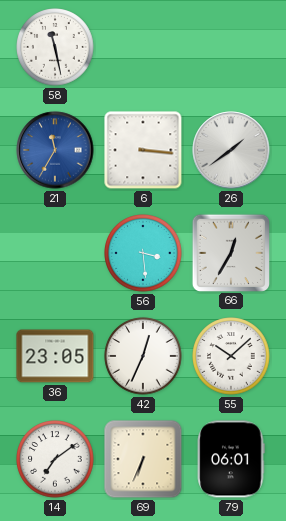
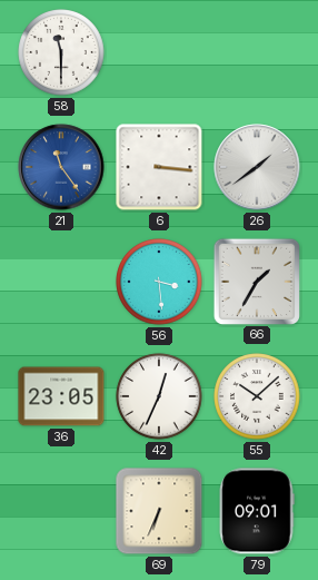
58: 11:28 -> 11:30
21: 11:35 -> 11:24
66: 12:35 -> 1:35
14: 7:09 -> none
79: 06:01 -> 09:01
